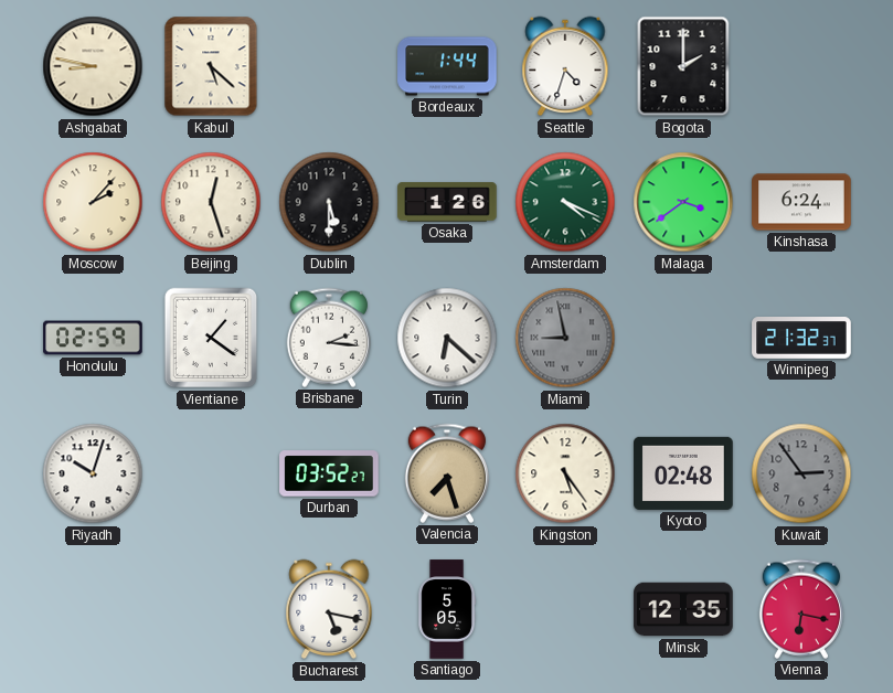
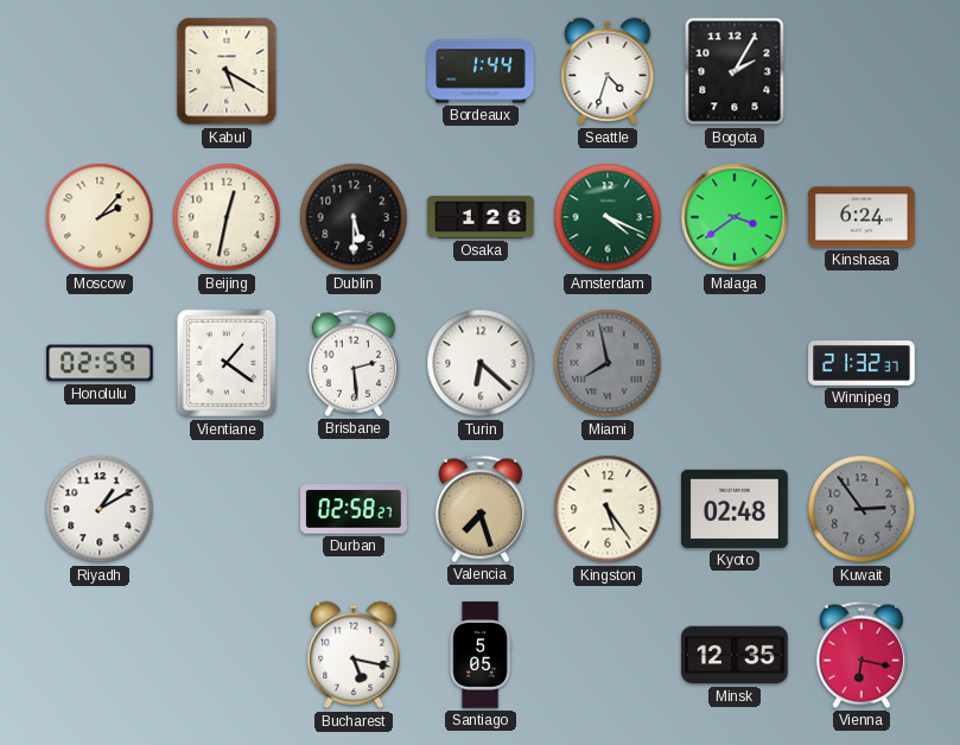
Ashgabat: 8:47 -> none
Kabul: 5:22 -> 5:20
Bogota: 2:00 -> 2:05
Beijing: 12:27 -> 12:32
Brisbane: 2:16 -> 2:29
Miami: 8:58 -> 7:58
Riyadh: 10:03 -> 1:10
Durban: 03:52 -> 02:58
